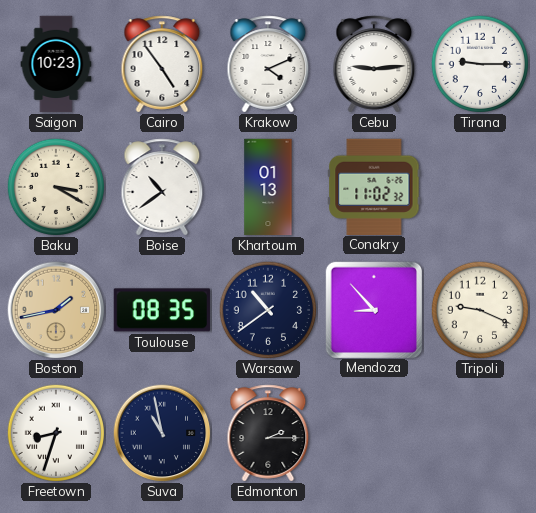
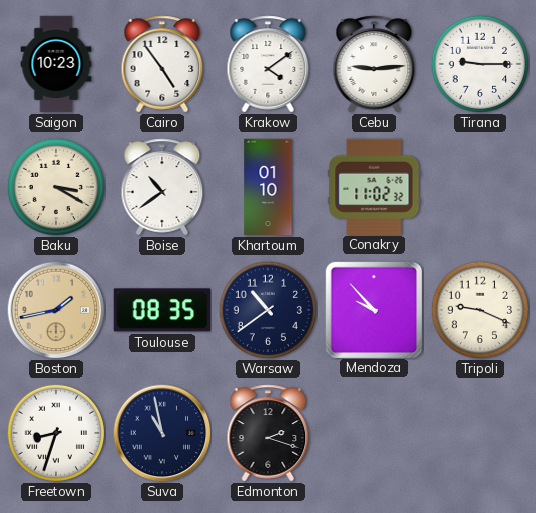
Krakow: 4:11 -> 4:09
Khartoum: 01:13 -> 01:10
Mendoza: 8:53 -> 9:53
Edmonton: 2:15 -> 2:18
